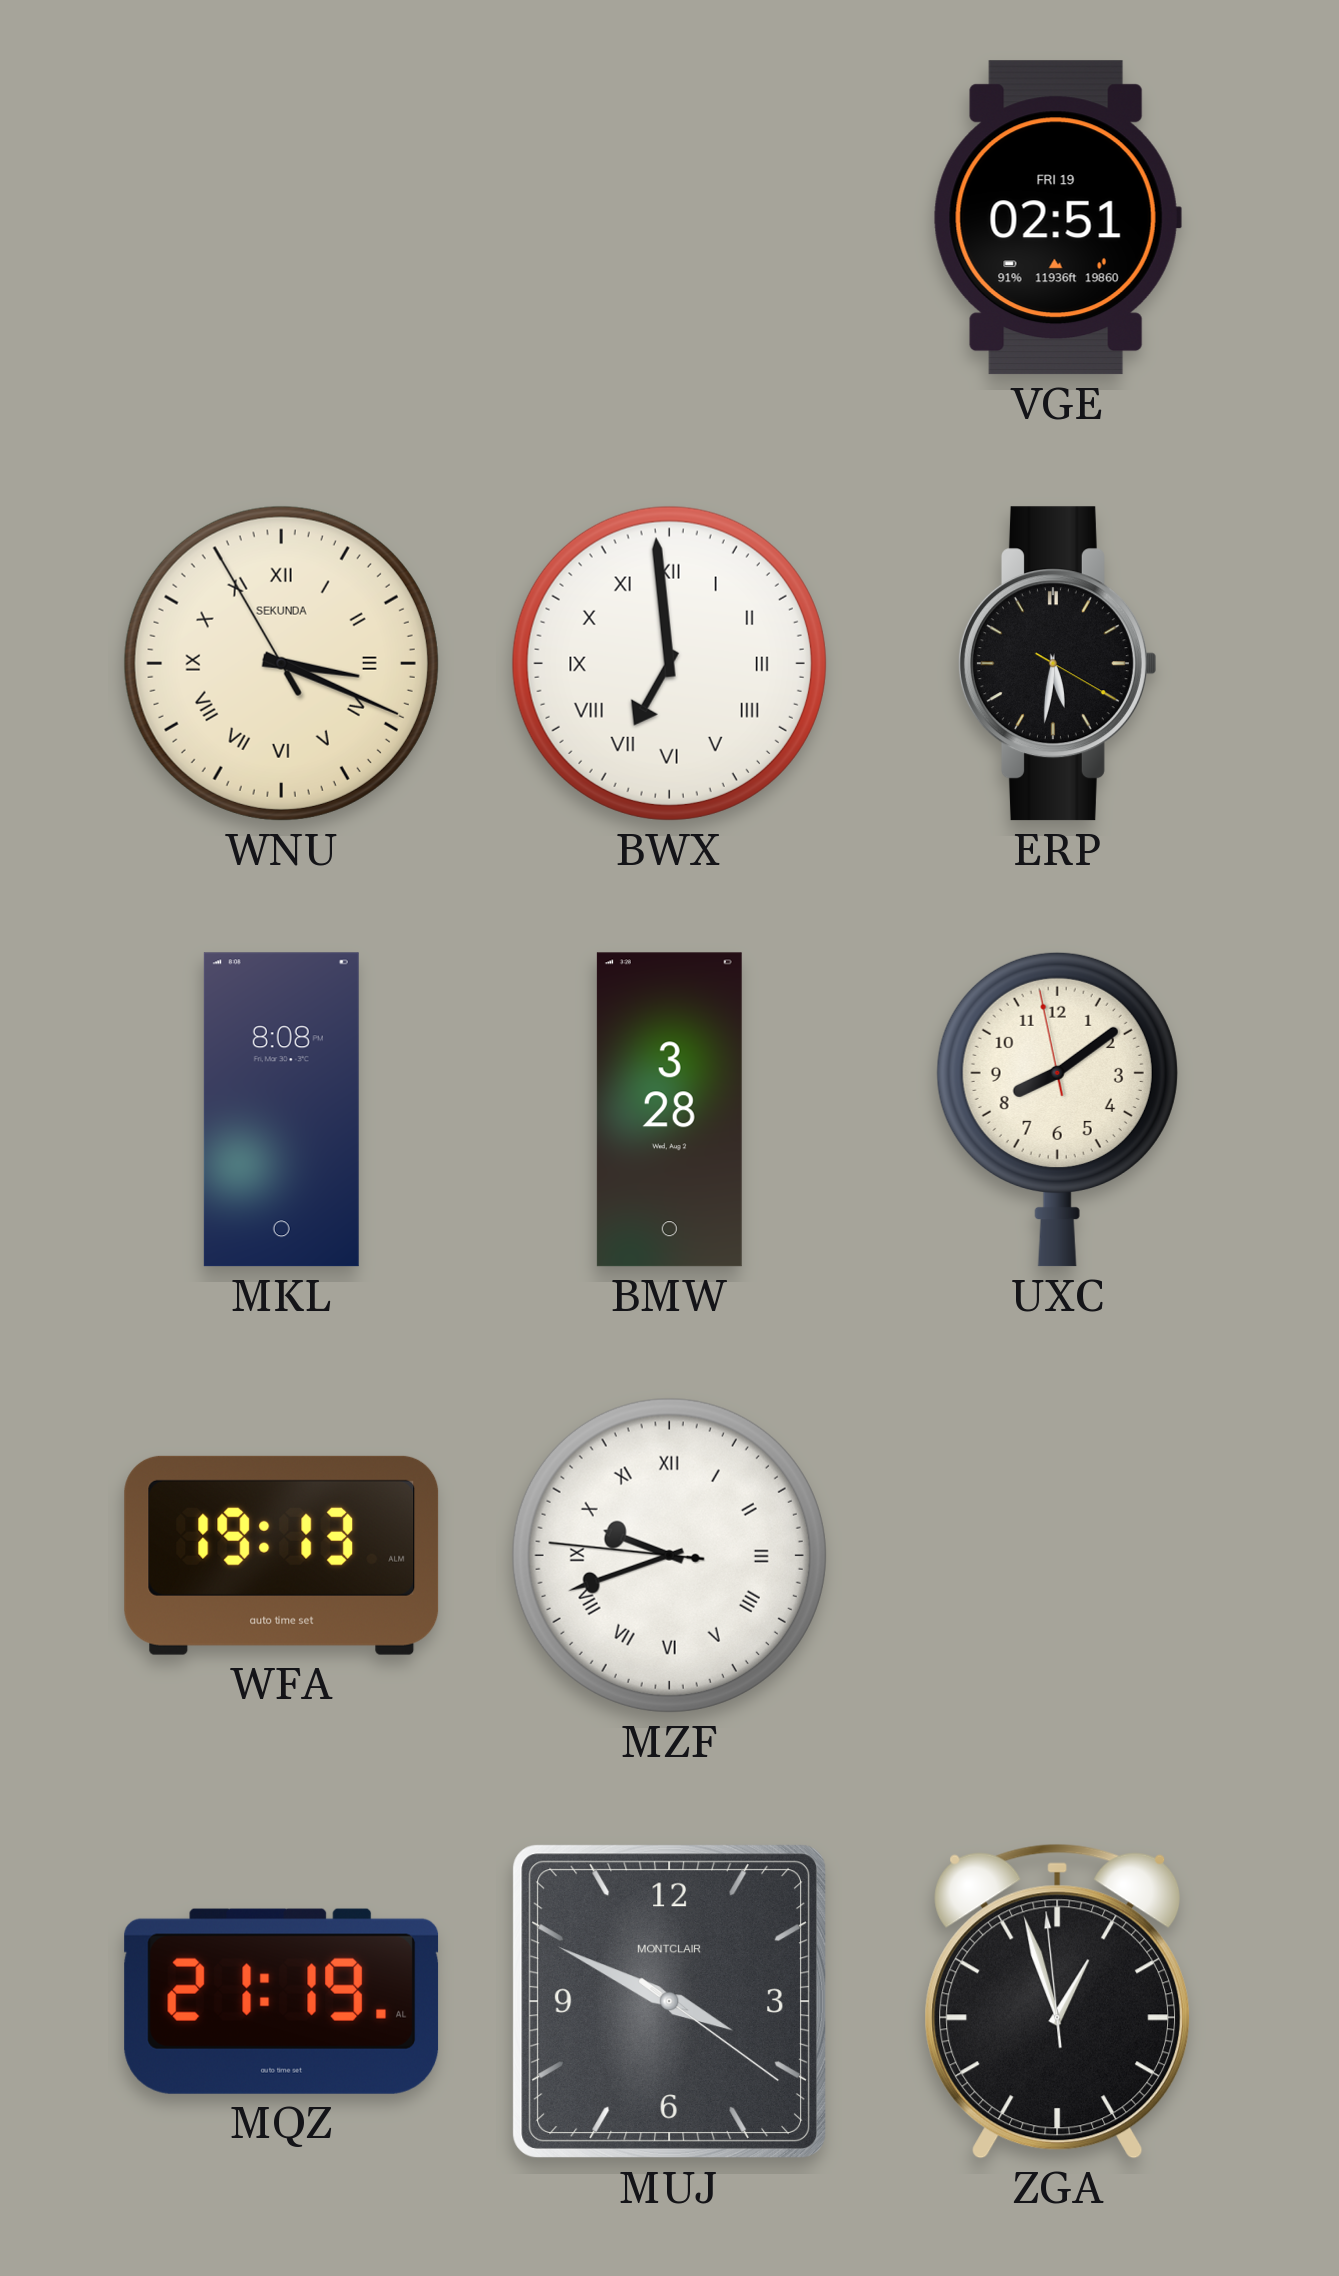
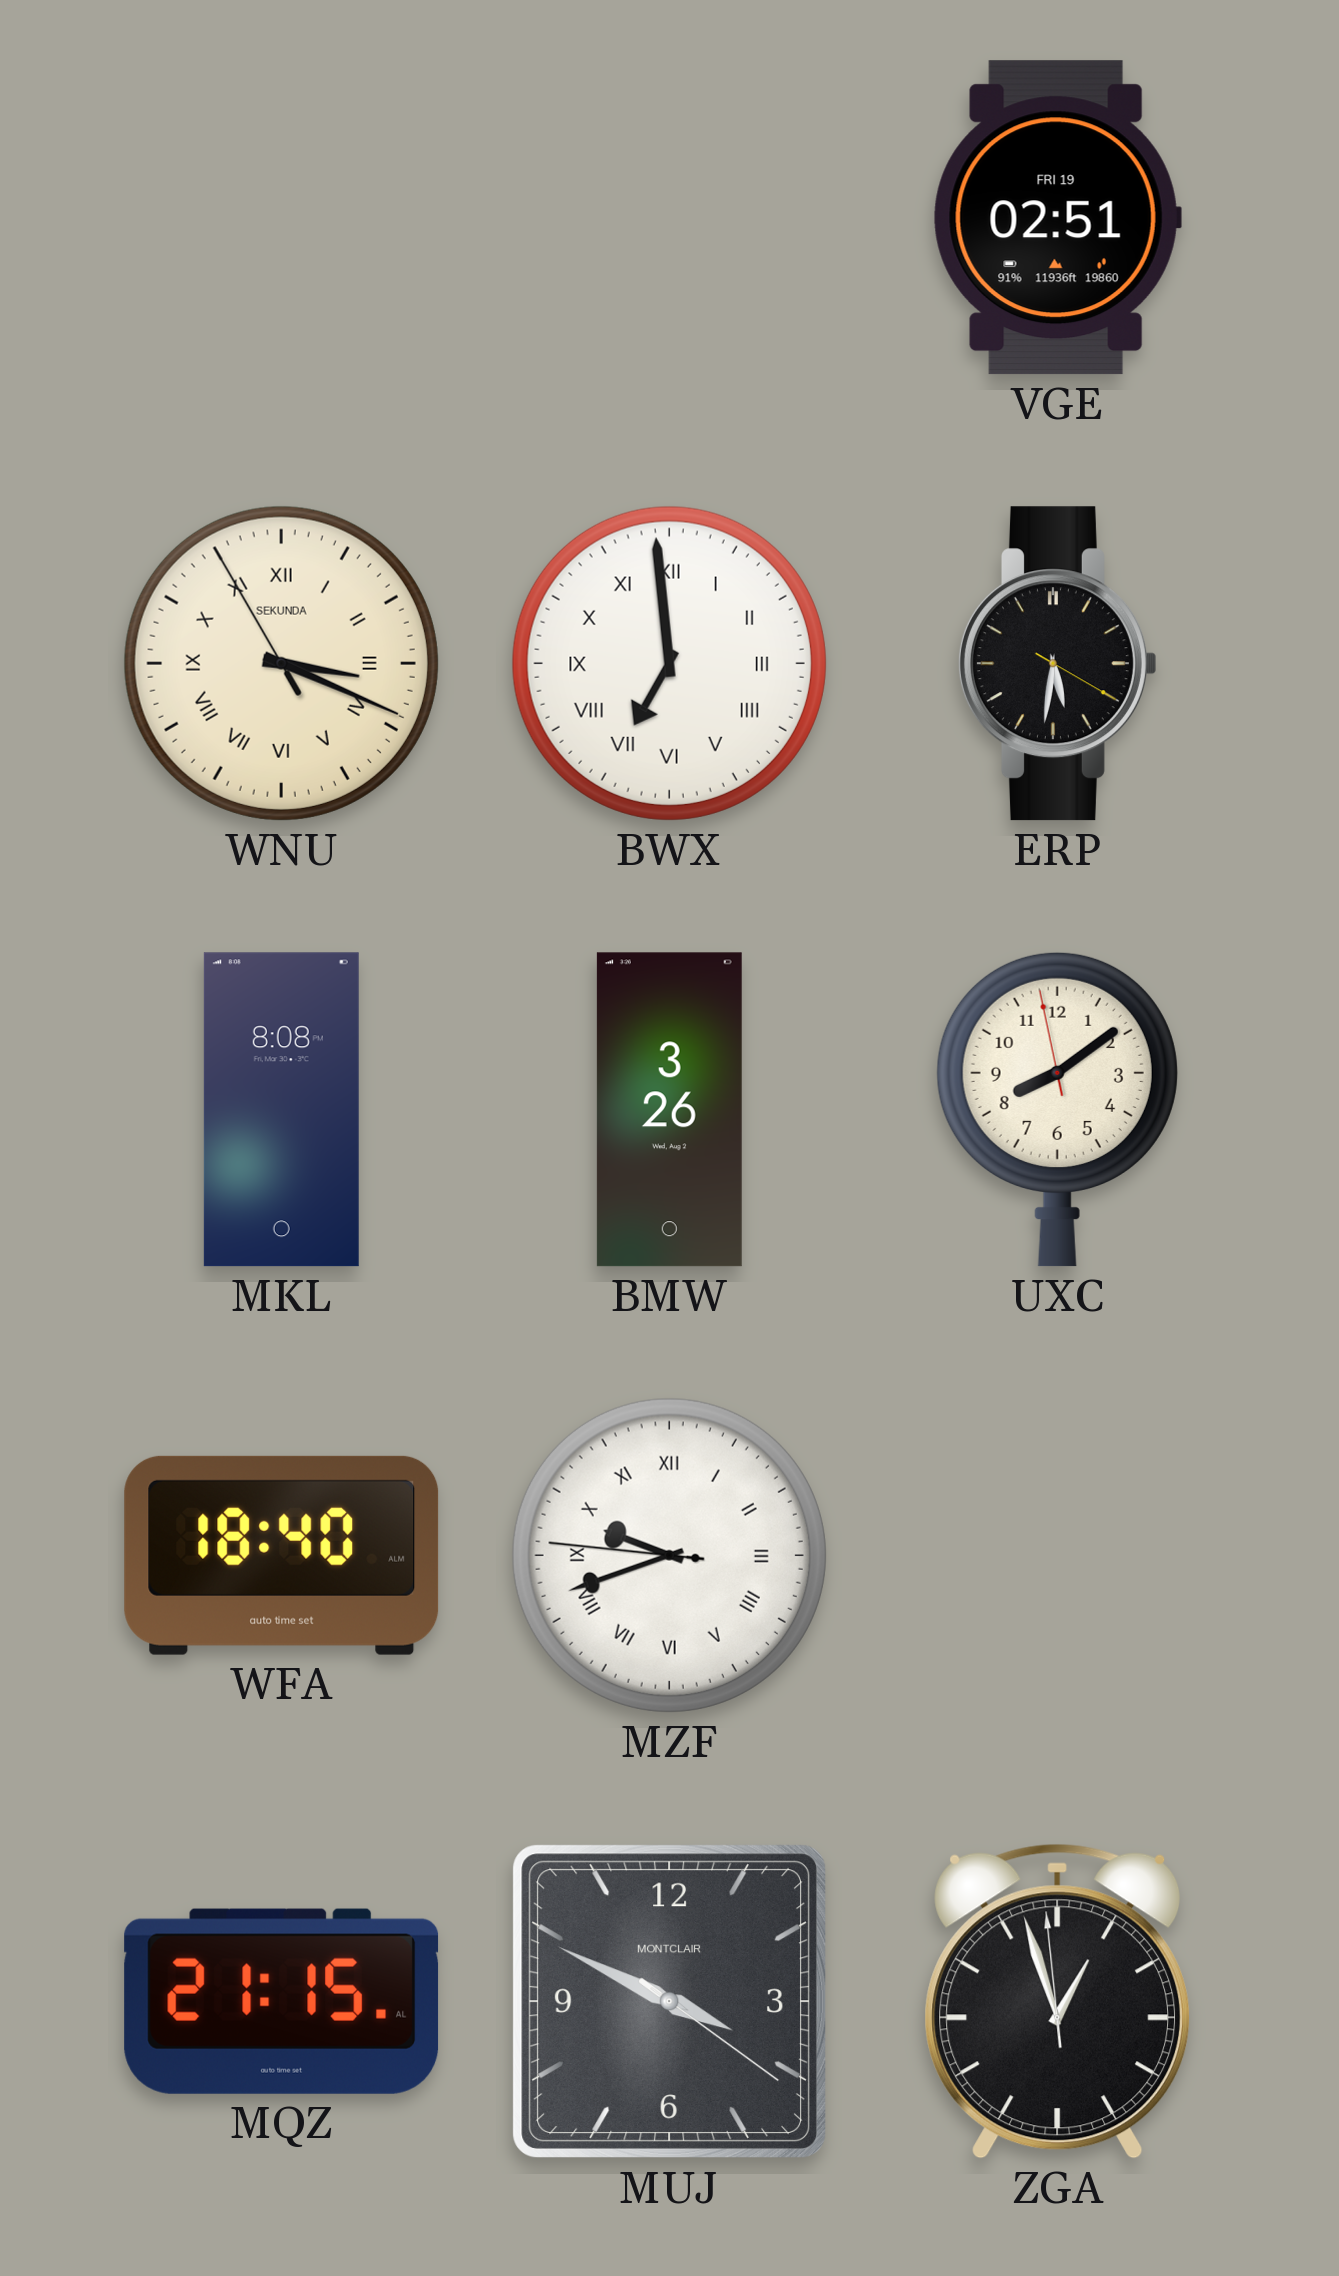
BMW: 3:28 -> 3:26
WFA: 19:13 -> 18:40
MQZ: 21:19 -> 21:15
